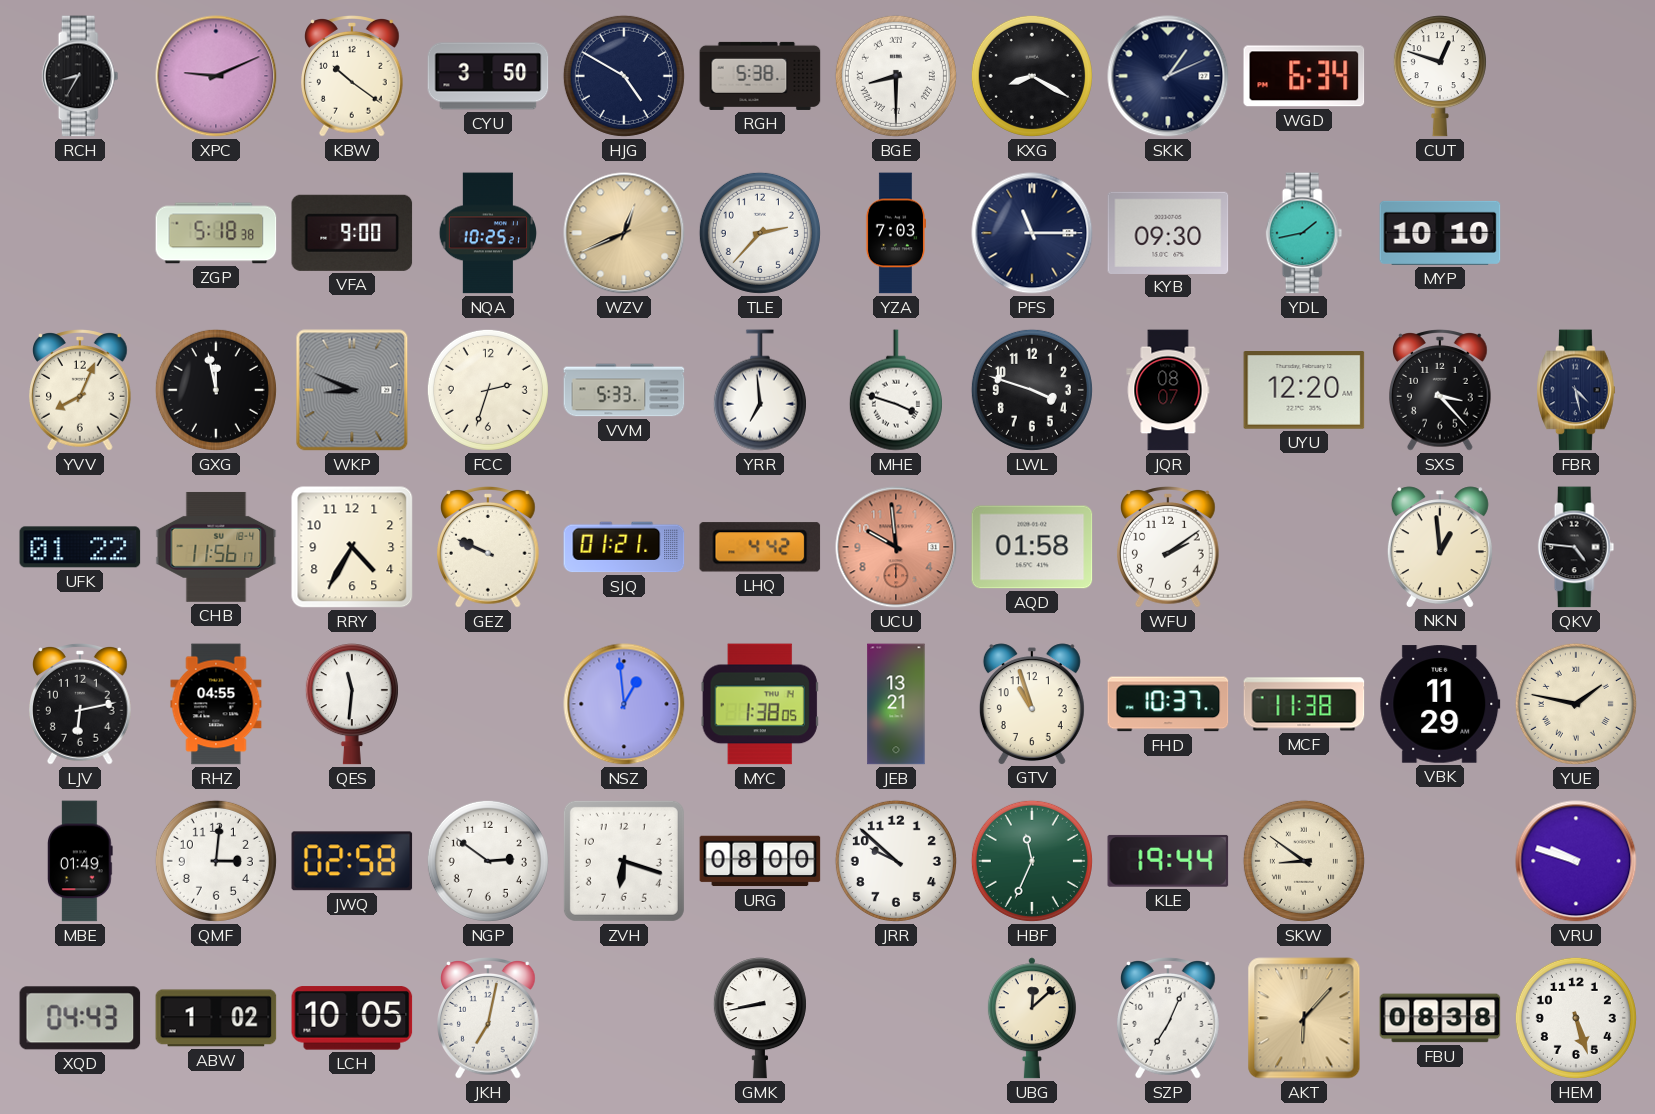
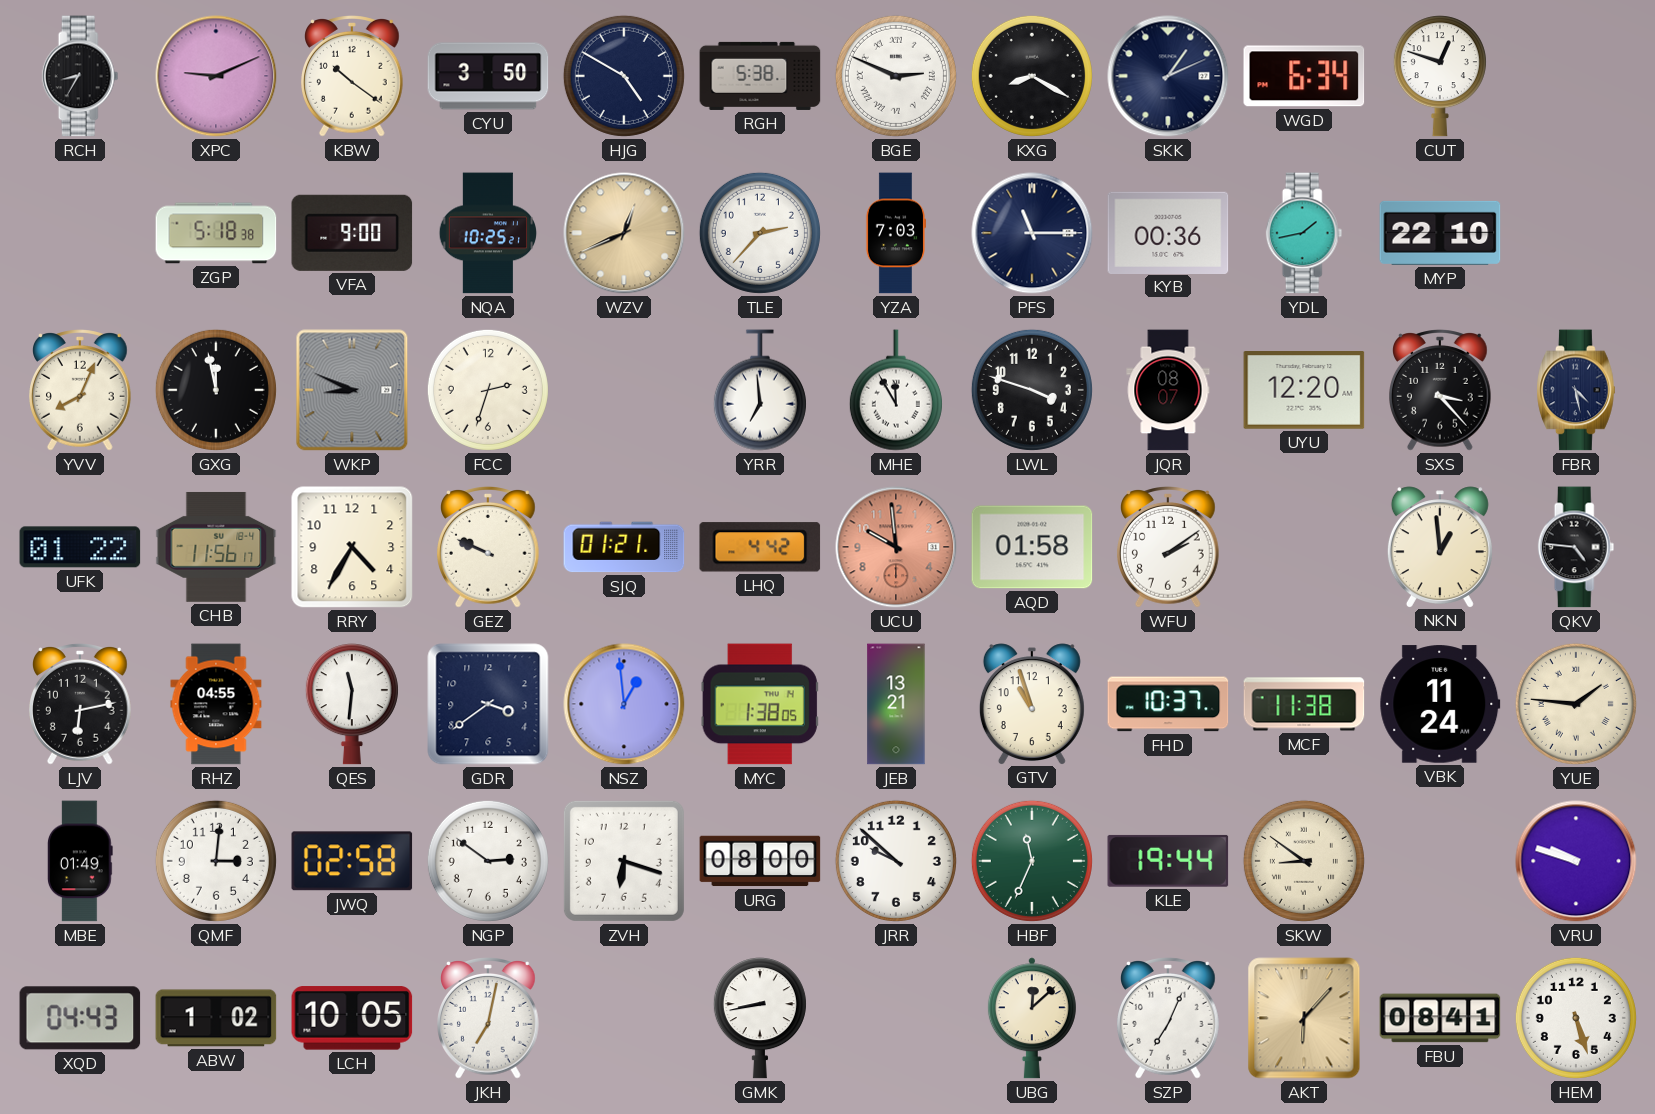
BGE: 8:30 -> 2:49
KYB: 09:30 -> 00:36
MYP: 10:10 -> 22:10
VVM: 5:33 -> none
MHE: 3:48 -> 11:55
GDR: none -> 3:39
VBK: 11:29 -> 11:24
YUE: 1:47 -> 1:46
FBU: 08:38 -> 08:41
